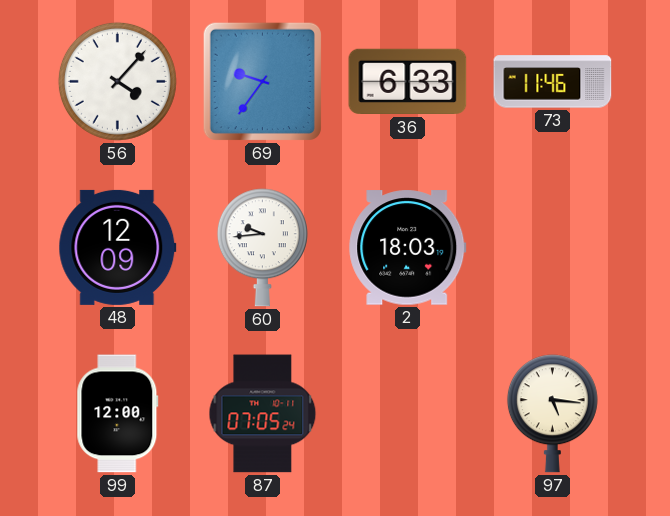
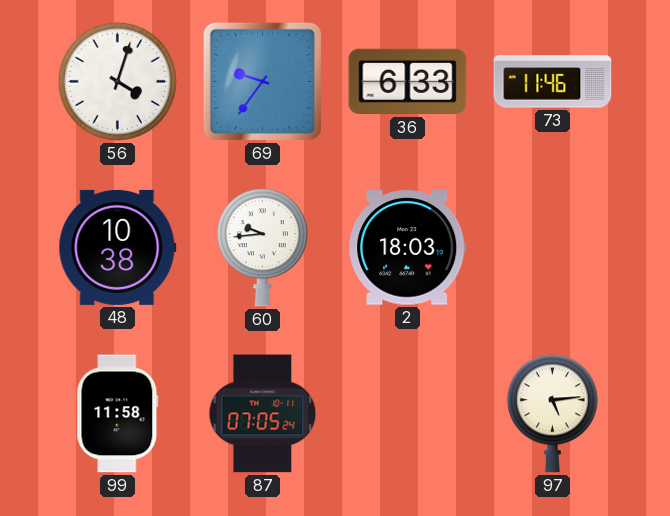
56: 4:07 -> 4:03
48: 12:09 -> 10:38
99: 12:00 -> 11:58
97: 5:16 -> 5:14
